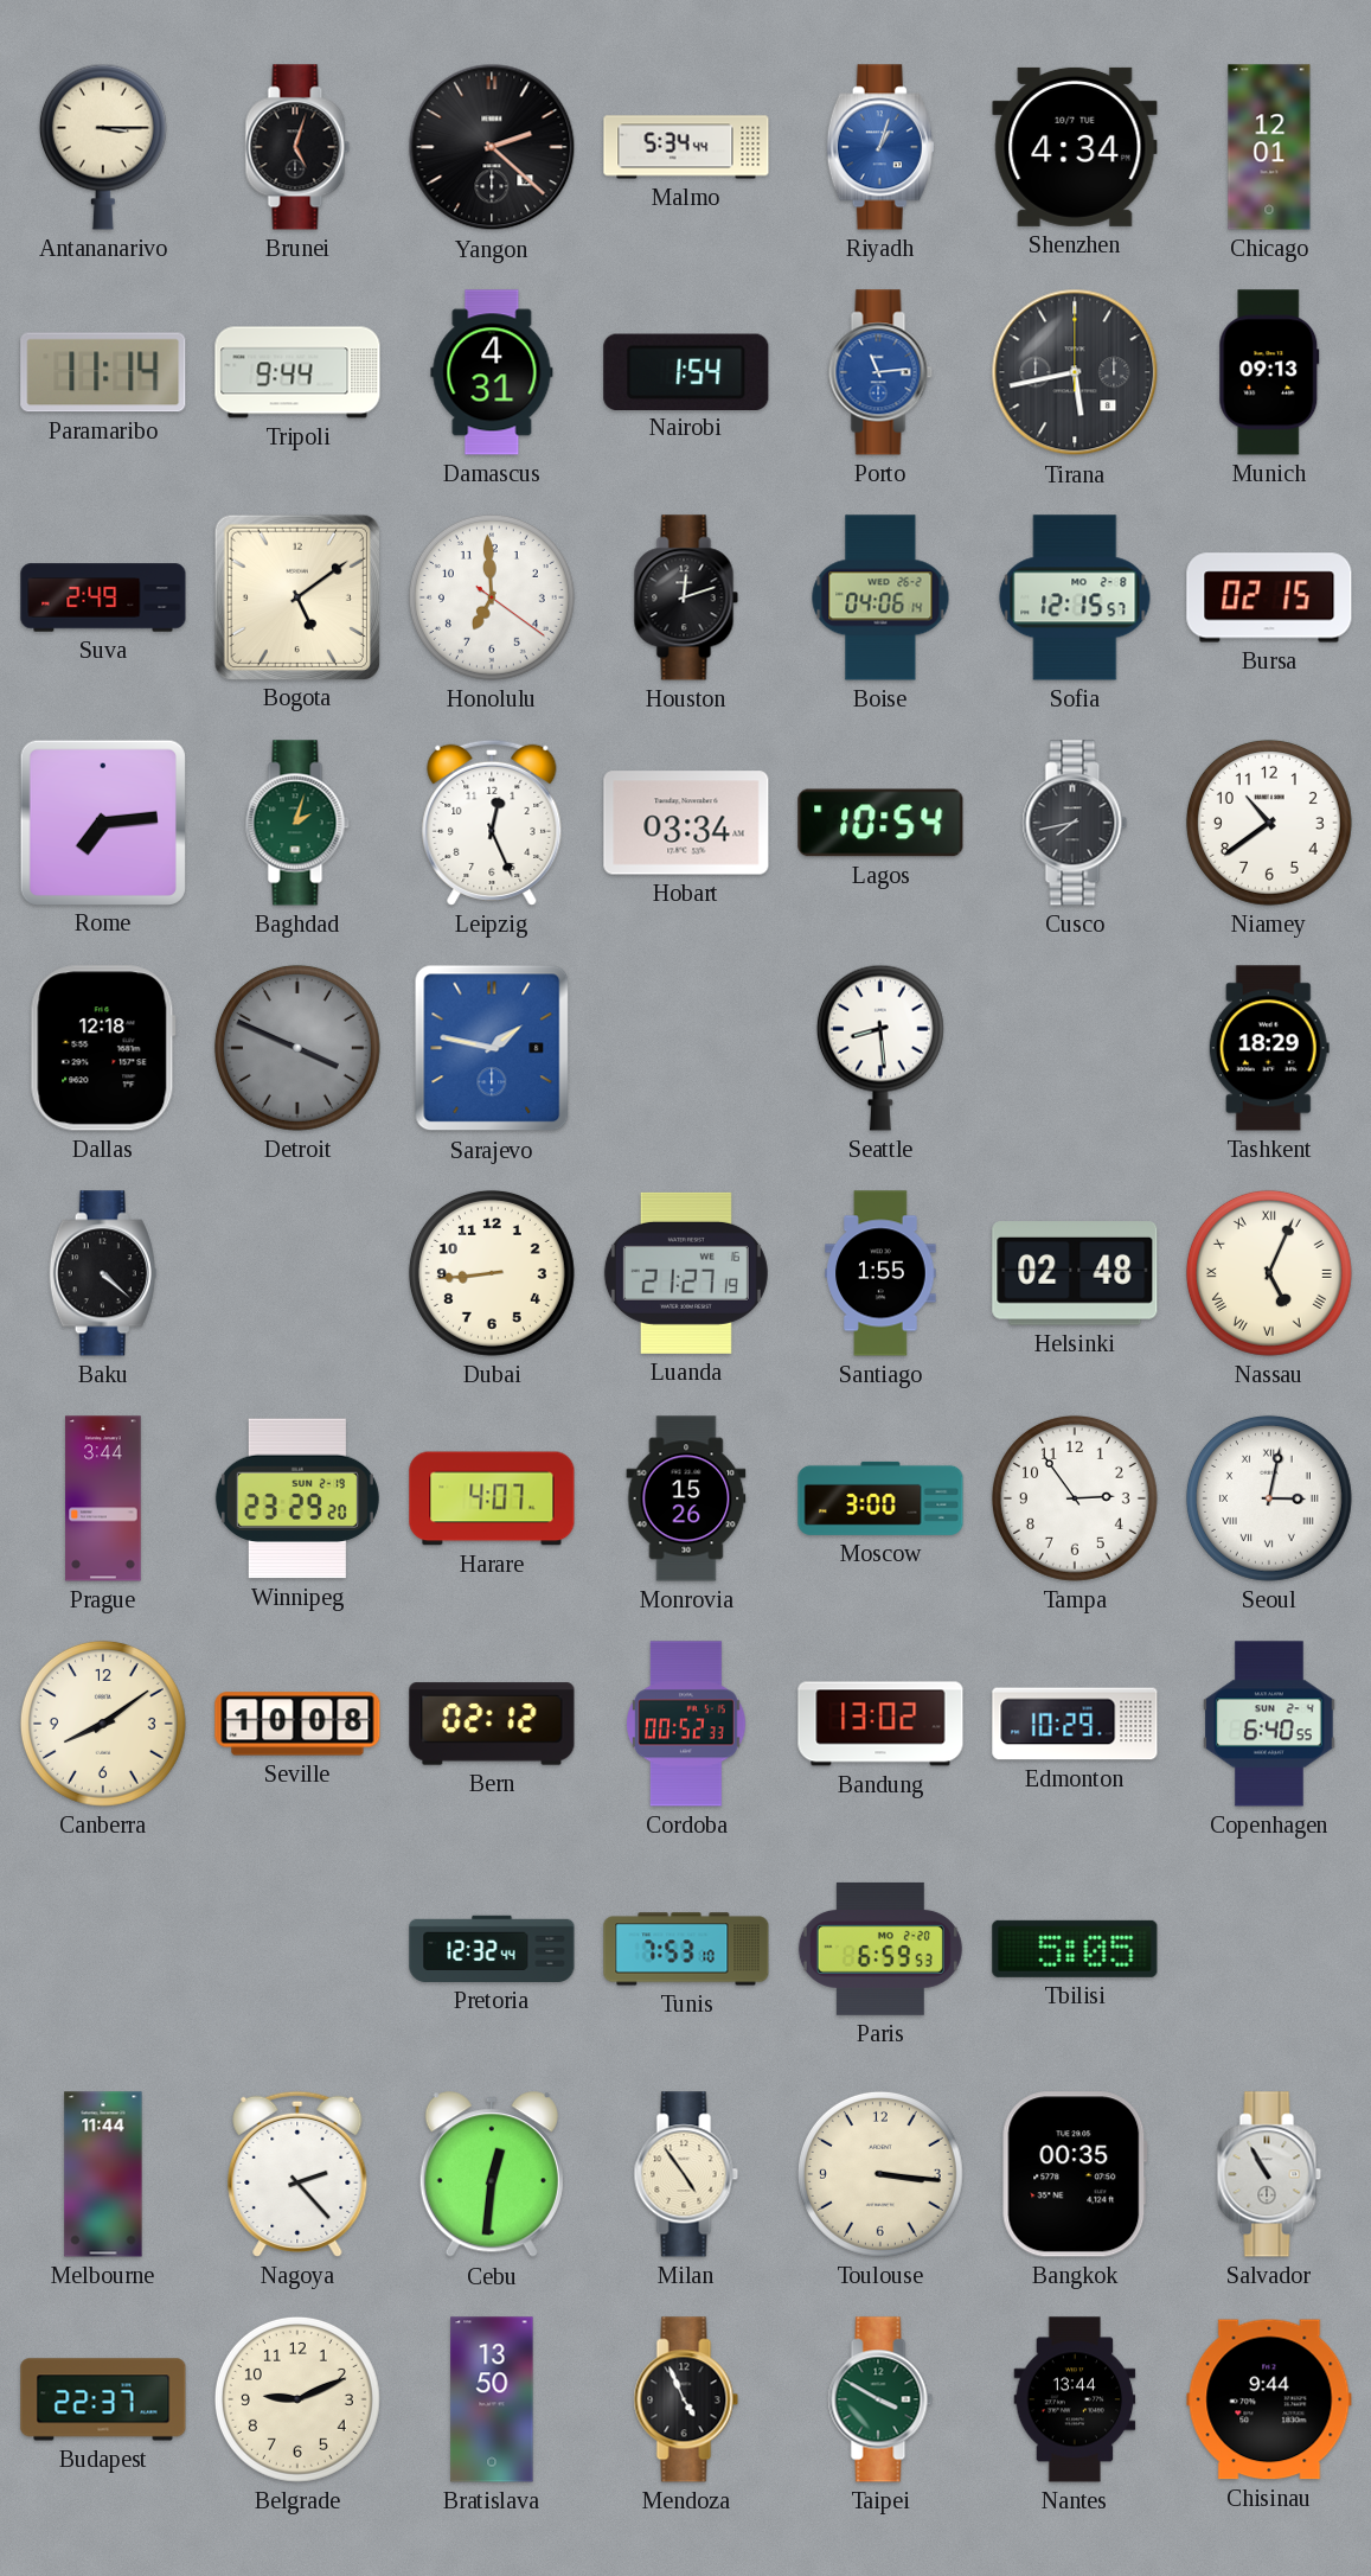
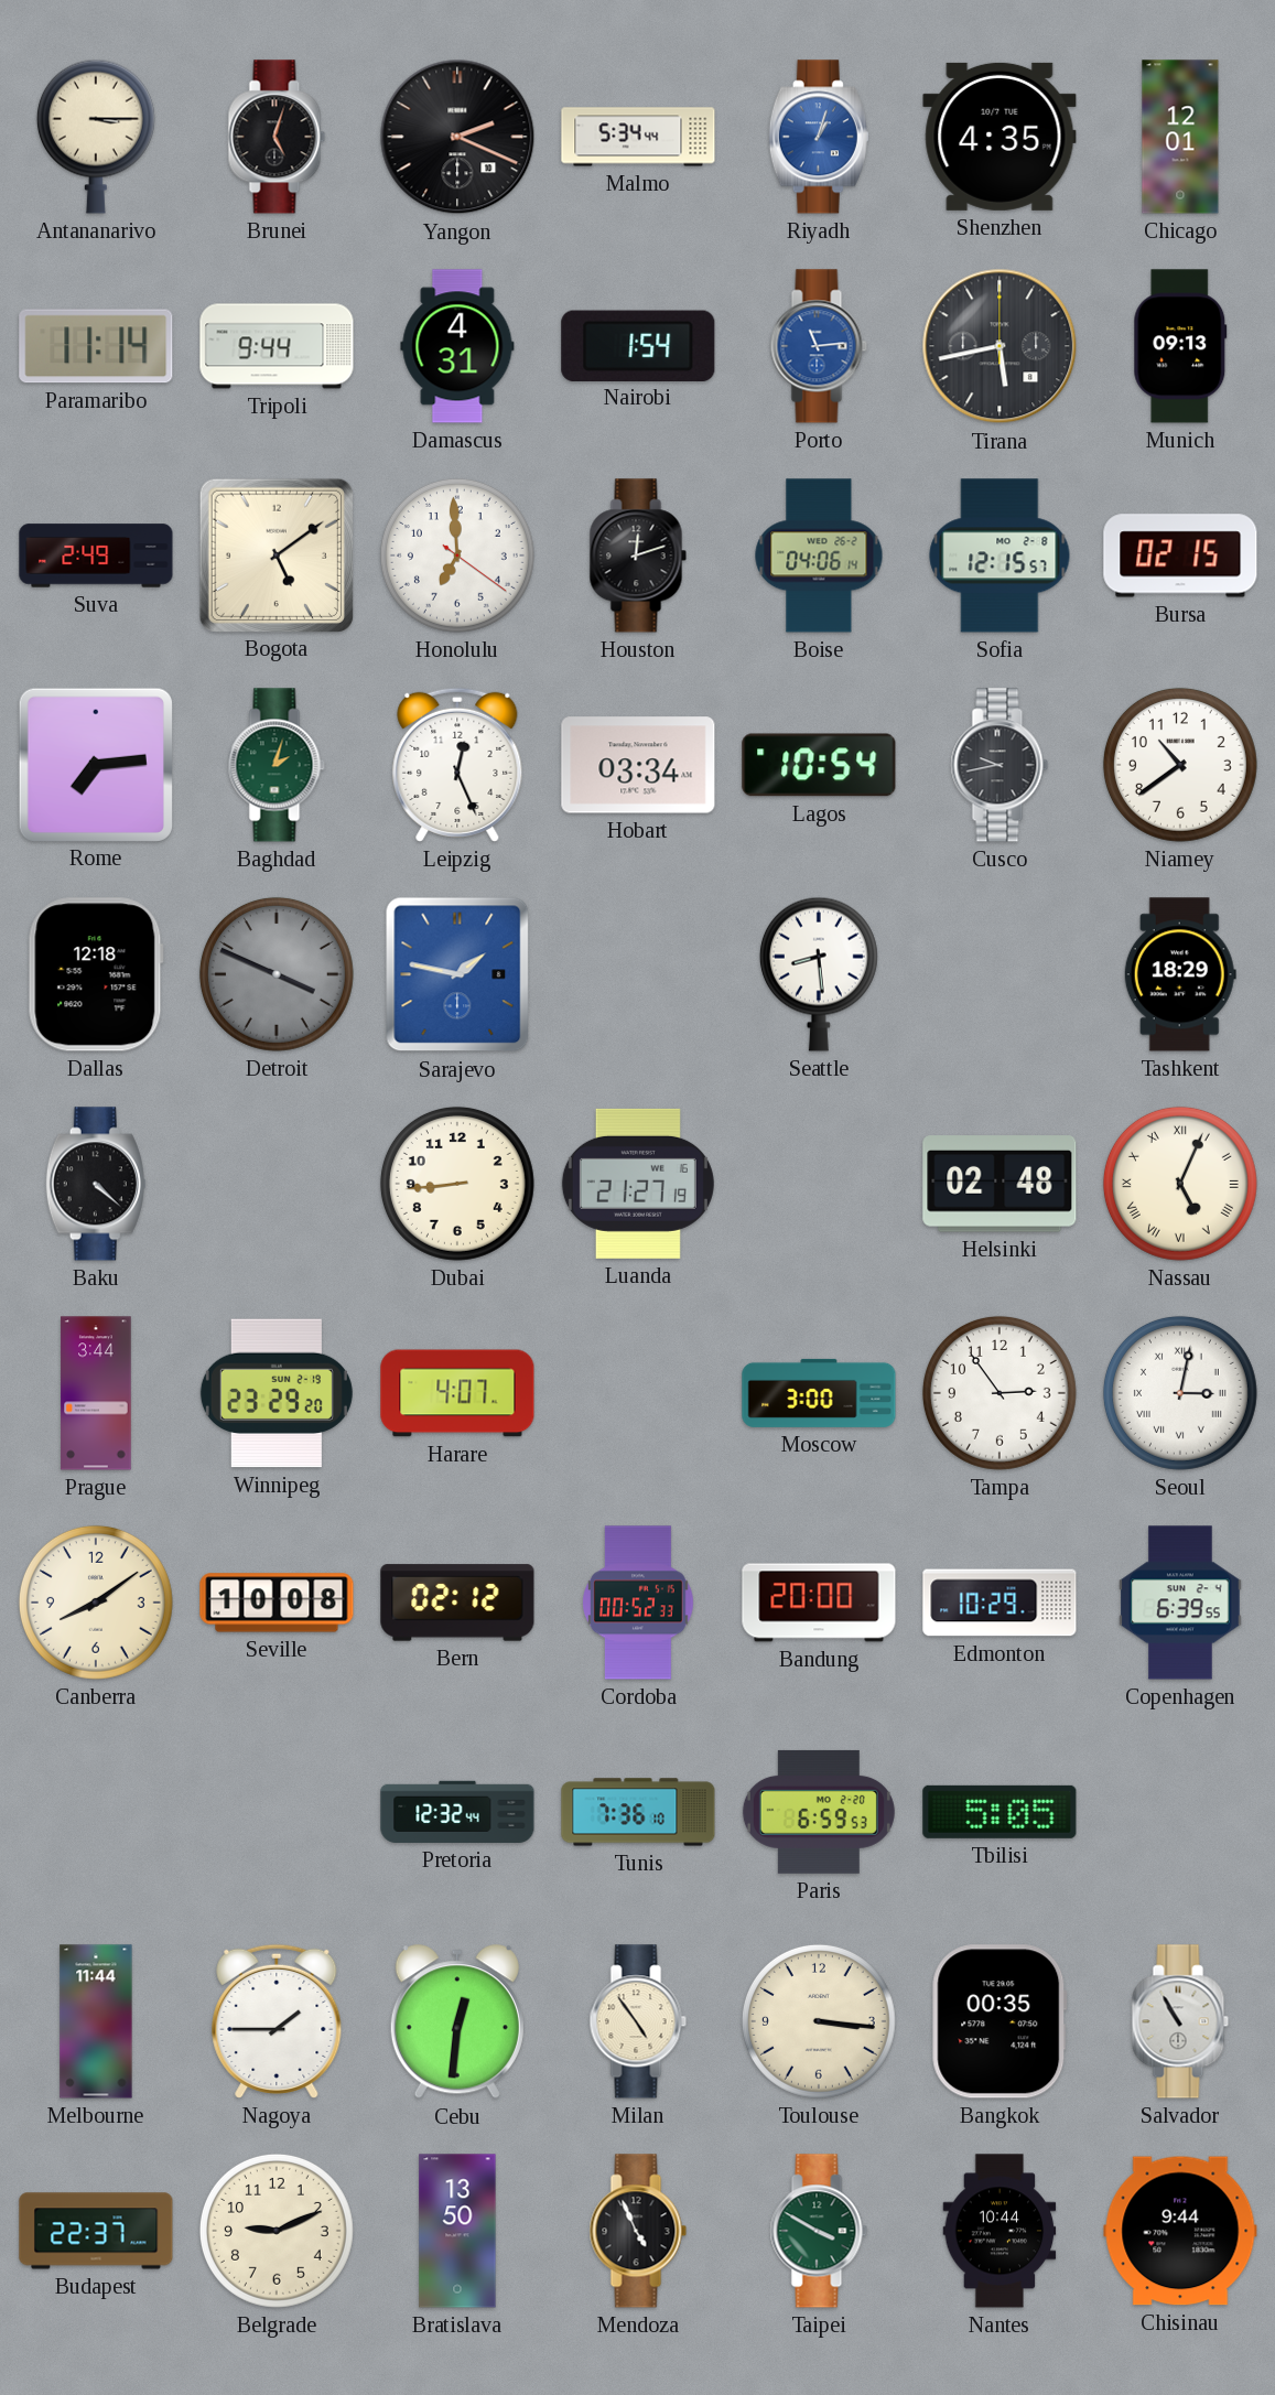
Yangon: 2:22 -> 2:19
Shenzhen: 4:34 -> 4:35
Cusco: 7:43 -> 9:43
Santiago: 1:55 -> none
Monrovia: 15:26 -> none
Bandung: 13:02 -> 20:00
Copenhagen: 6:40 -> 6:39
Tunis: 7:53 -> 7:36
Nagoya: 2:23 -> 1:45
Nantes: 13:44 -> 10:44
